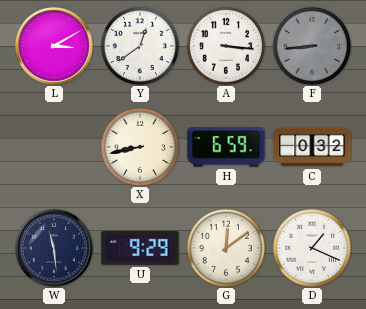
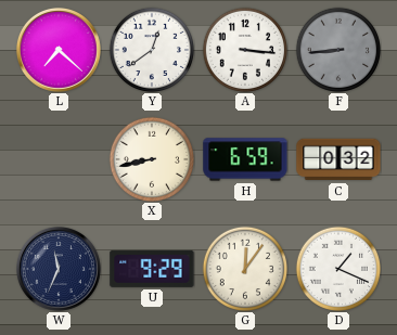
L: 3:10 -> 7:22
W: 11:29 -> 11:34
G: 12:09 -> 12:06
